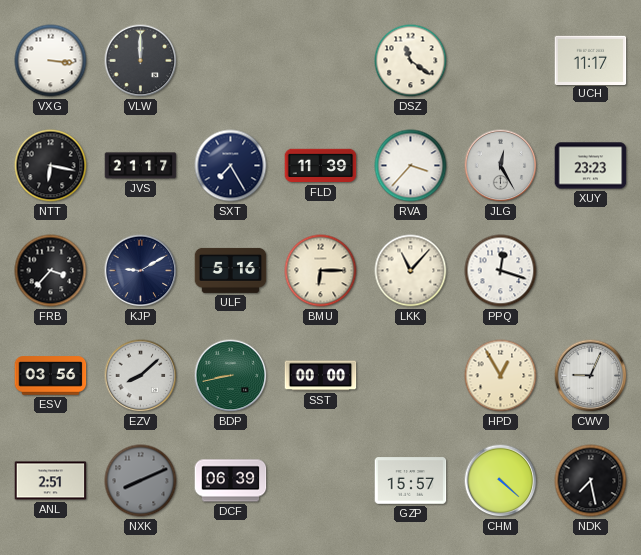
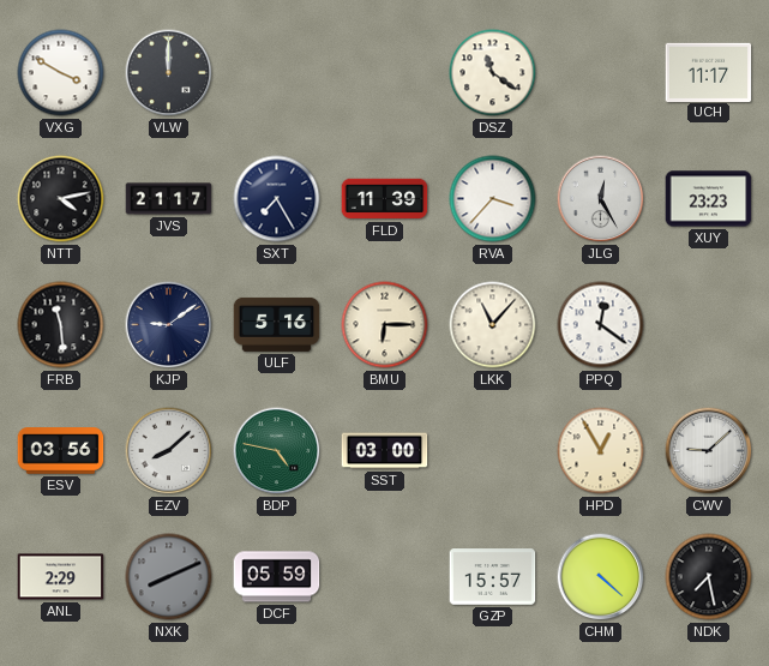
VXG: 3:16 -> 3:50
NTT: 6:17 -> 4:13
FRB: 3:37 -> 11:29
KJP: 9:10 -> 9:09
PPQ: 12:18 -> 12:21
BDP: 8:43 -> 4:47
SST: 00:00 -> 03:00
CWV: 9:04 -> 9:08
ANL: 2:51 -> 2:29
DCF: 06:39 -> 05:59
